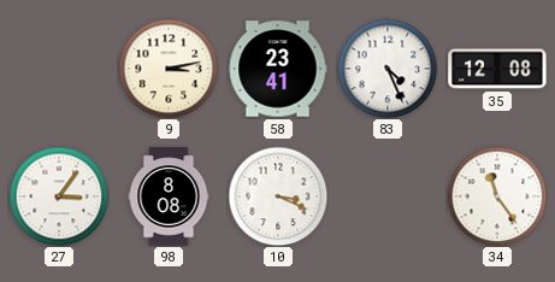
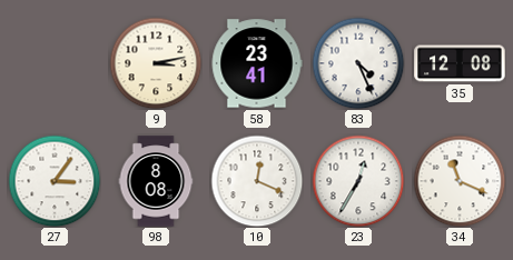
10: 3:19 -> 12:19
23: none -> 12:35
34: 11:24 -> 11:19
